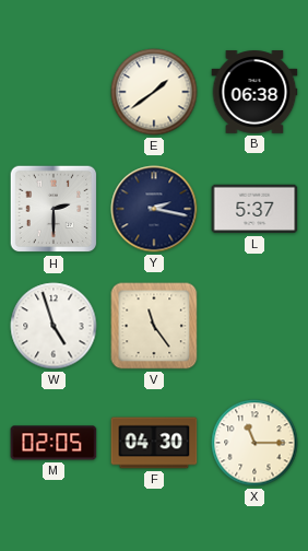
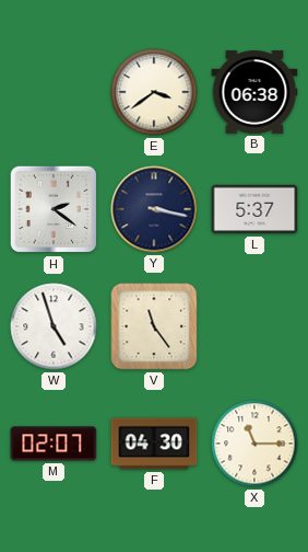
E: 1:39 -> 3:39
H: 2:30 -> 2:21
Y: 2:17 -> 3:17
M: 02:05 -> 02:07
